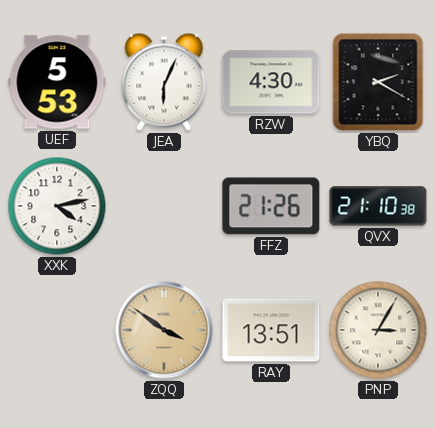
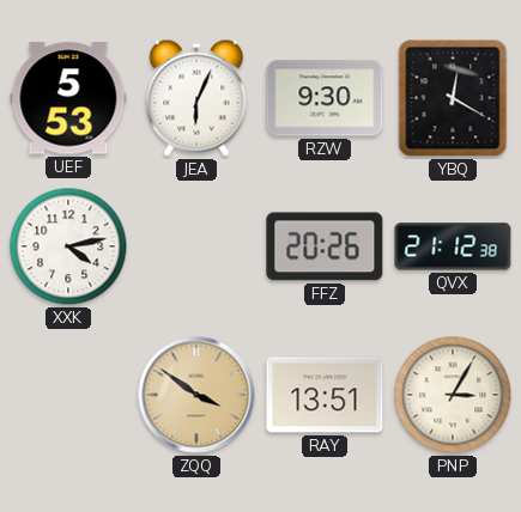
RZW: 4:30 -> 9:30
YBQ: 2:20 -> 12:20
FFZ: 21:26 -> 20:26
QVX: 21:10 -> 21:12
